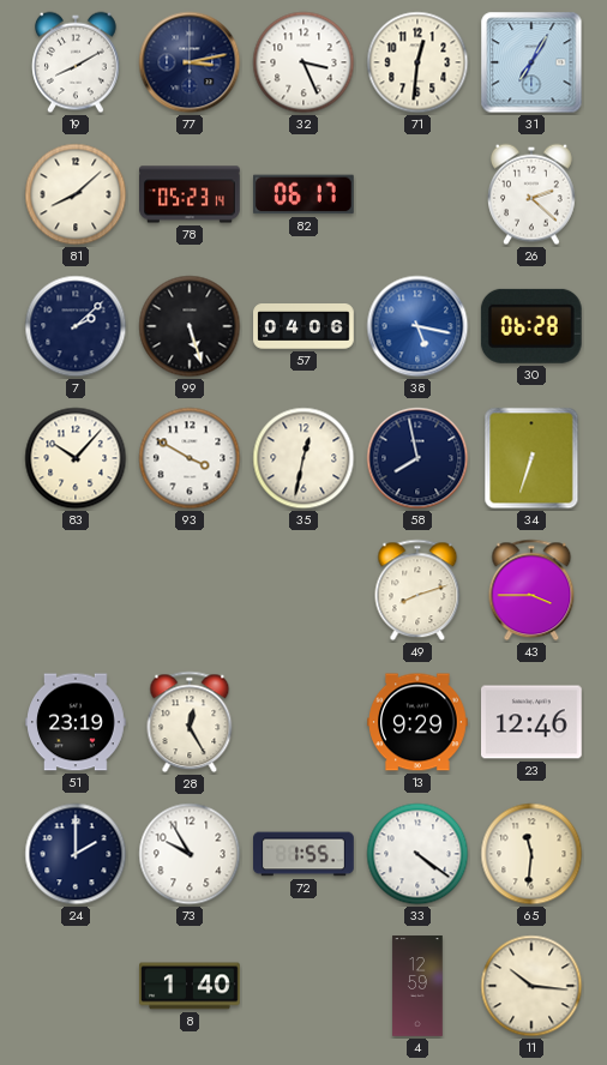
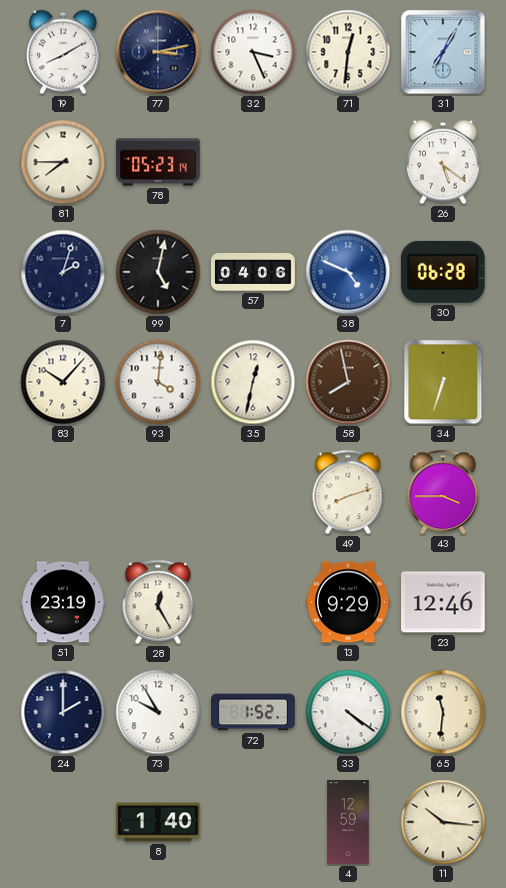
81: 8:08 -> 7:45
82: 06:17 -> none
26: 2:22 -> 5:21
7: 2:08 -> 2:03
99: 5:27 -> 5:02
38: 5:17 -> 4:49
93: 3:50 -> 4:01
58 dial: navy -> brown
72: 1:55 -> 1:52
